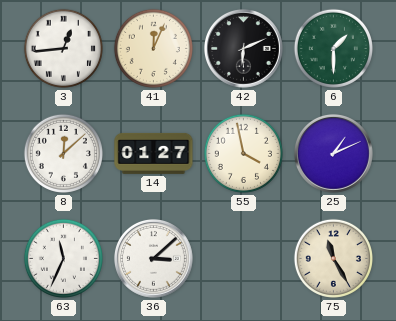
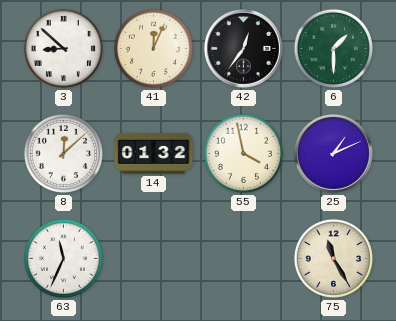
3: 12:44 -> 8:52
42: 6:11 -> 12:36
14: 01:27 -> 01:32
36: 3:08 -> none
